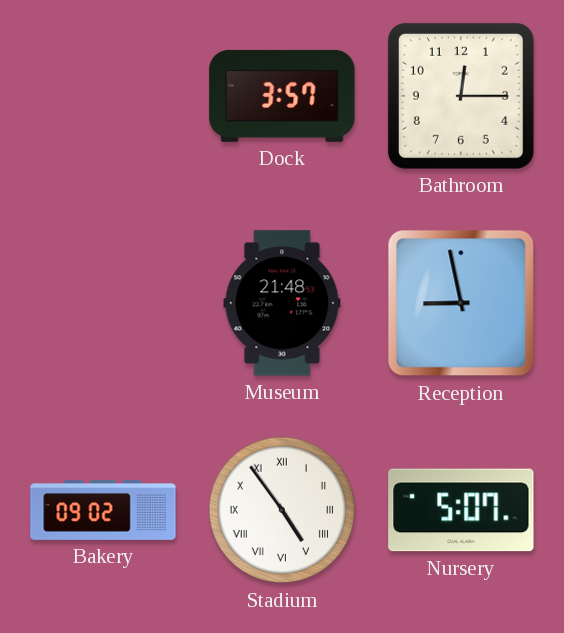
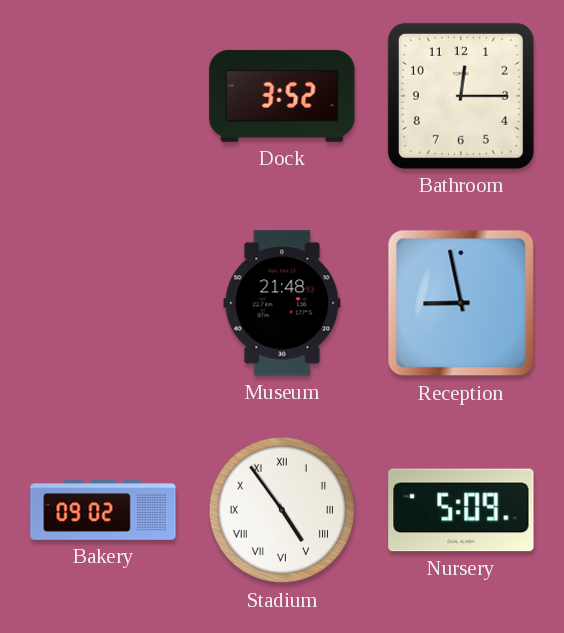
Dock: 3:57 -> 3:52
Nursery: 5:07 -> 5:09
